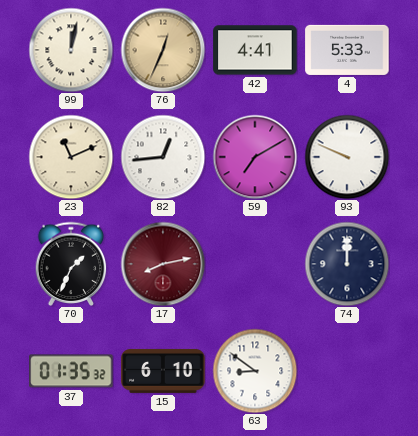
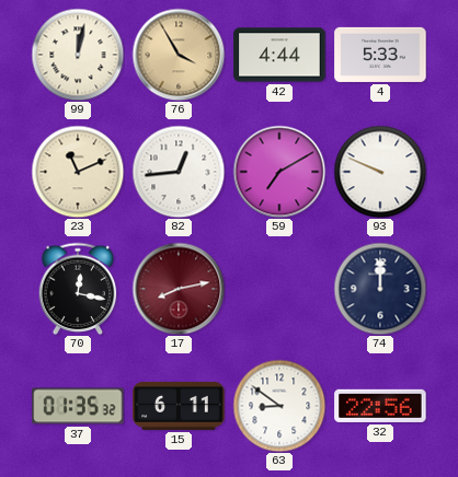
76: 12:34 -> 3:55
42: 4:41 -> 4:44
70: 1:34 -> 12:17
15: 6:10 -> 6:11
32: none -> 22:56
